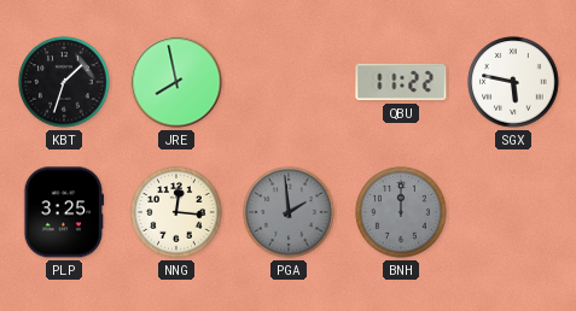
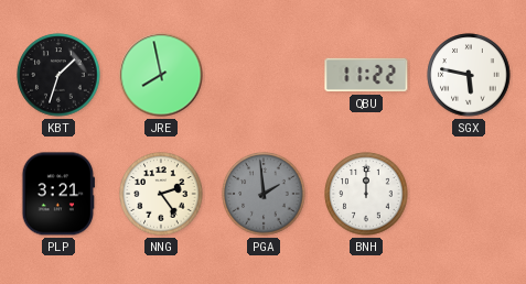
PLP: 3:25 -> 3:21
NNG: 12:16 -> 2:24
BNH dial: grey -> white
